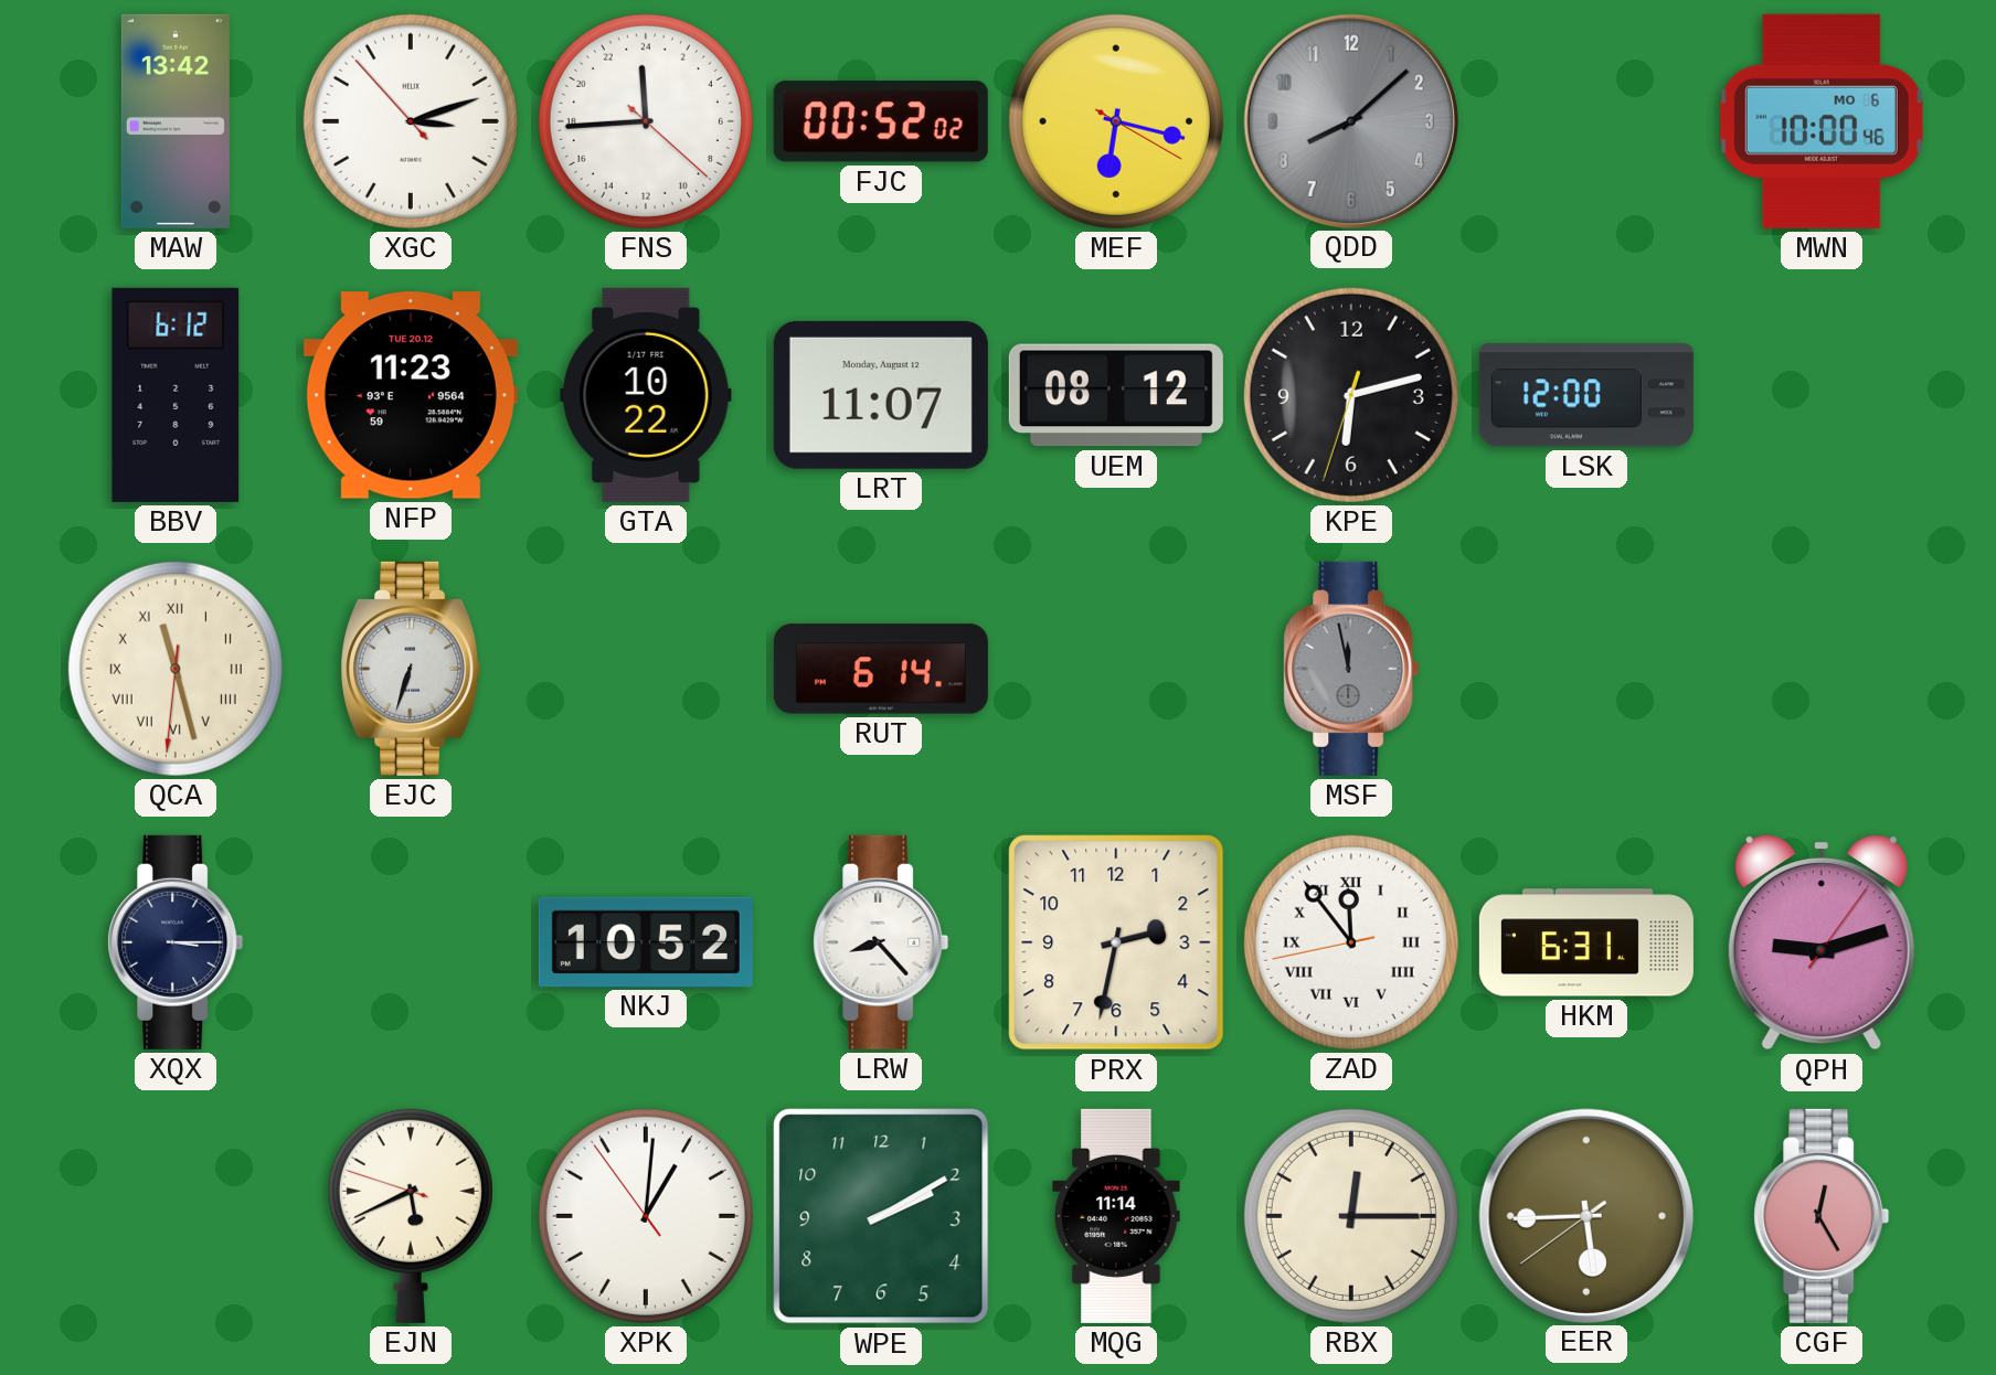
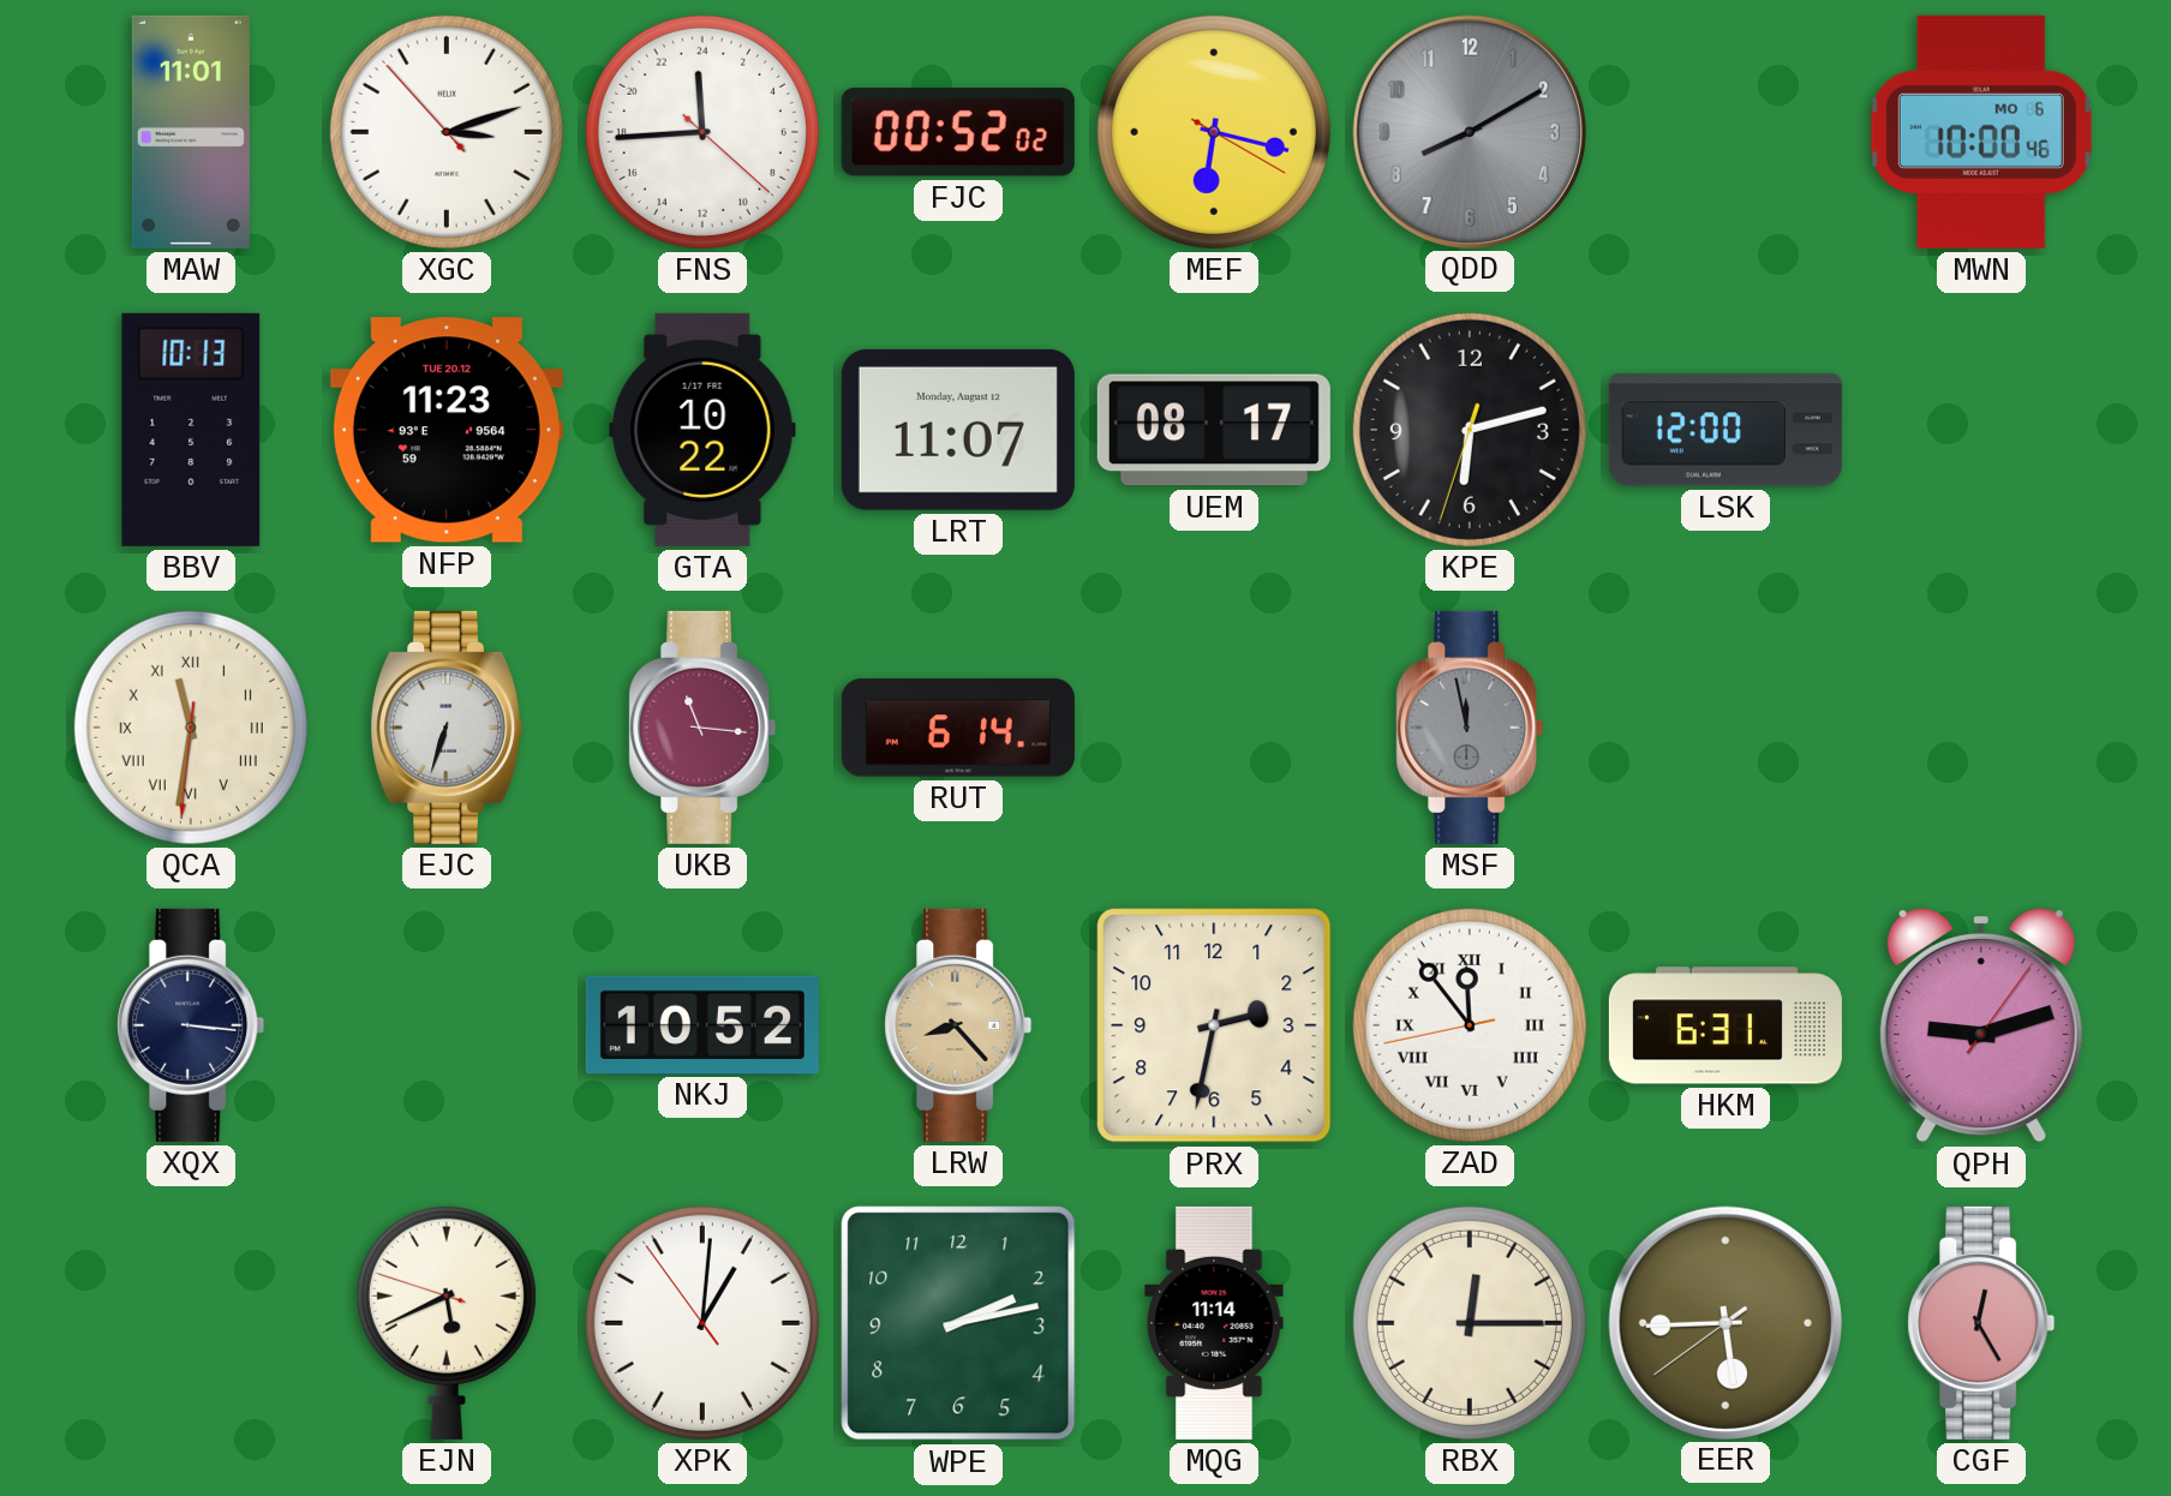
MAW: 13:42 -> 11:01
QDD: 8:08 -> 8:10
BBV: 6:12 -> 10:13
UEM: 08:12 -> 08:17
QCA: 11:27 -> 11:31
UKB: none -> 11:16
XQX: 3:15 -> 3:16
LRW dial: white -> champagne
WPE: 2:10 -> 2:13
